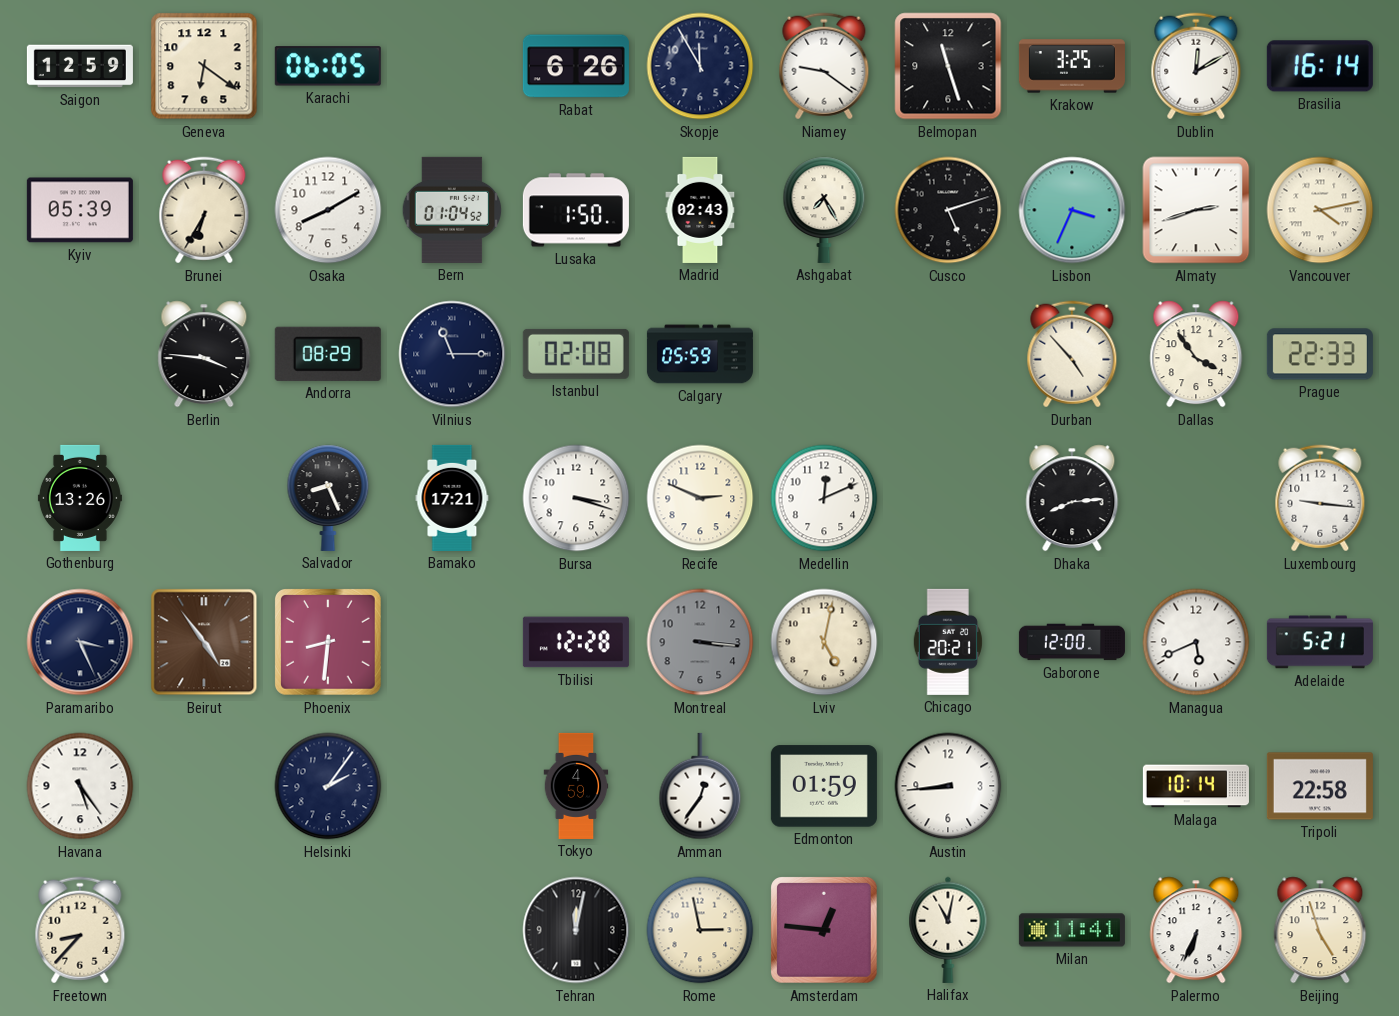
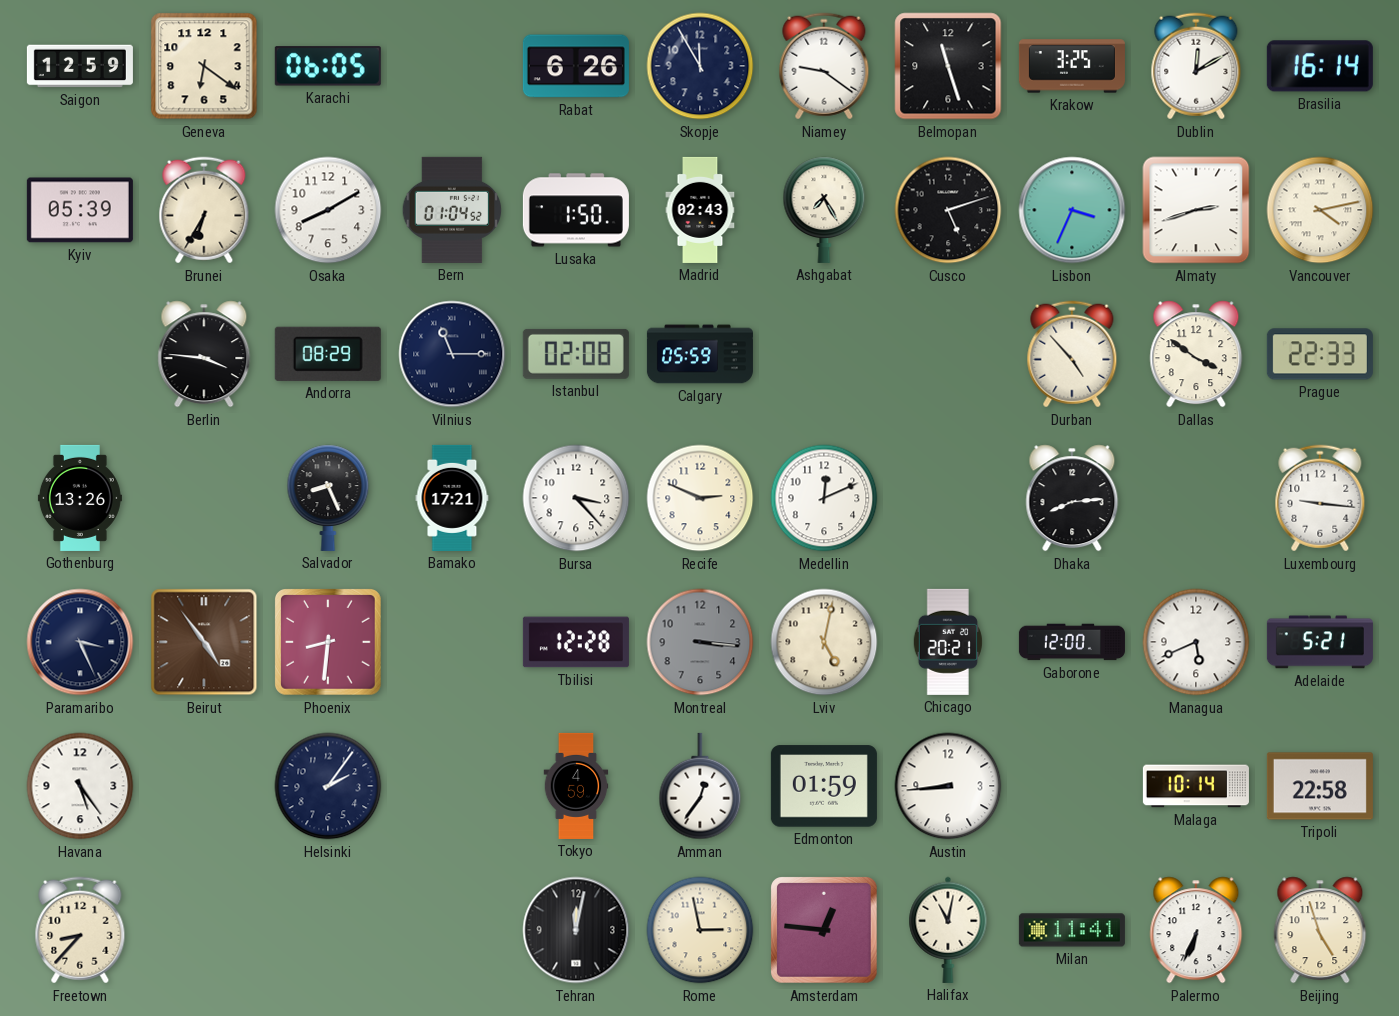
Dallas: 3:54 -> 3:51
Bursa: 3:18 -> 3:23
